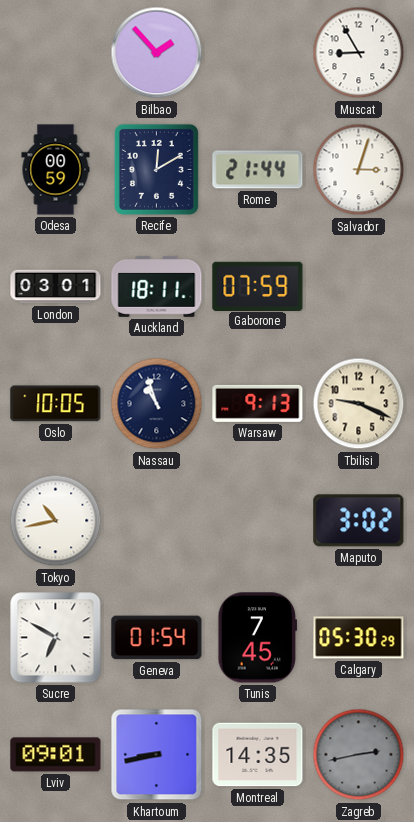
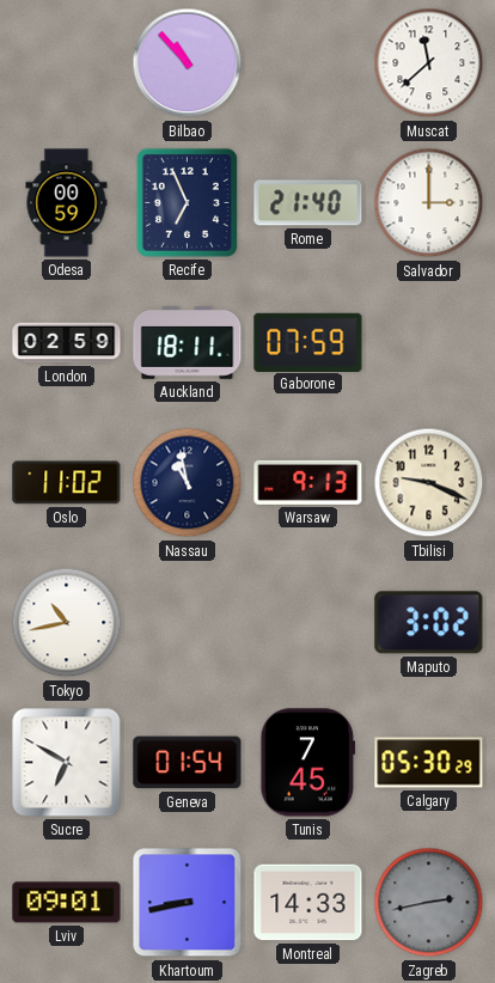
Bilbao: 1:53 -> 10:53
Muscat: 8:55 -> 11:38
Recife: 12:10 -> 6:56
Rome: 21:44 -> 21:40
Salvador: 3:03 -> 3:00
London: 03:01 -> 02:59
Oslo: 10:05 -> 11:02
Nassau: 10:57 -> 10:58
Montreal: 14:35 -> 14:33
